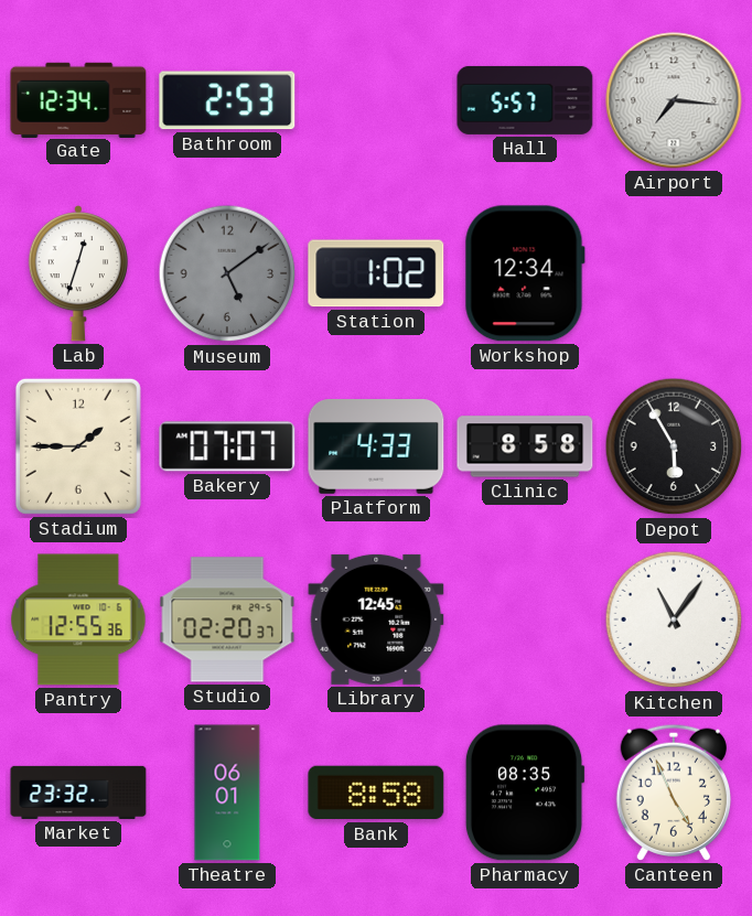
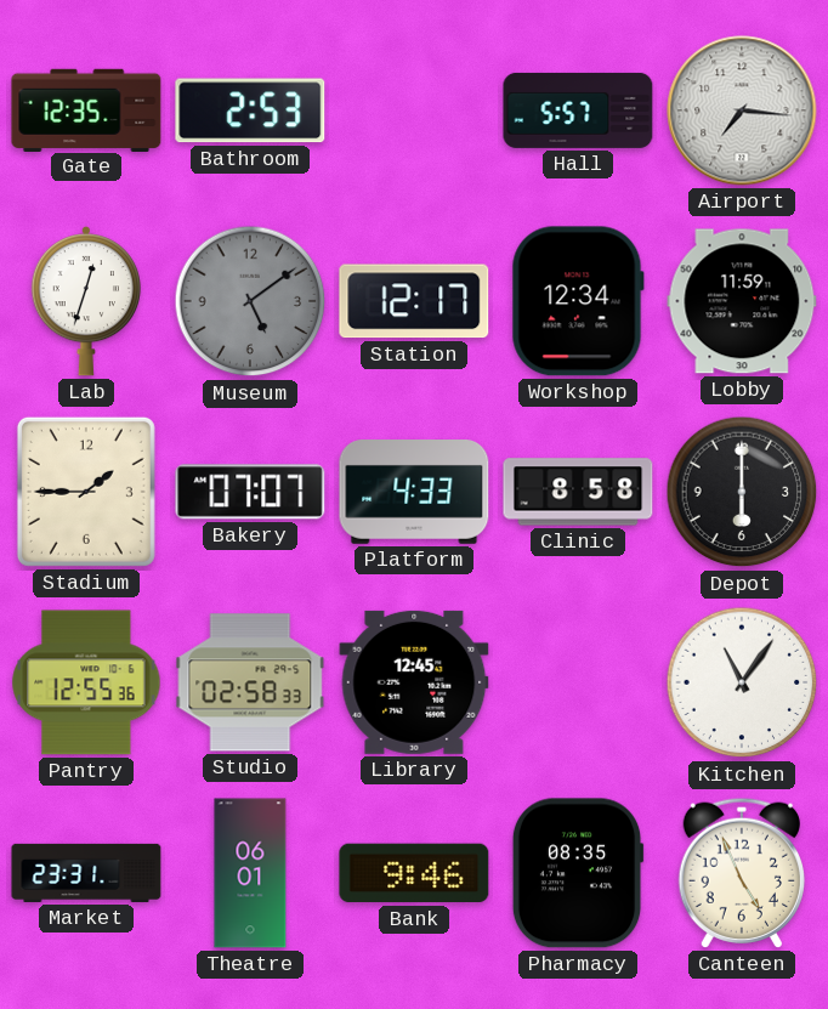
Gate: 12:34 -> 12:35
Station: 1:02 -> 12:17
Lobby: none -> 11:59
Depot: 5:55 -> 6:00
Studio: 02:20 -> 02:58
Market: 23:32 -> 23:31
Bank: 8:58 -> 9:46
